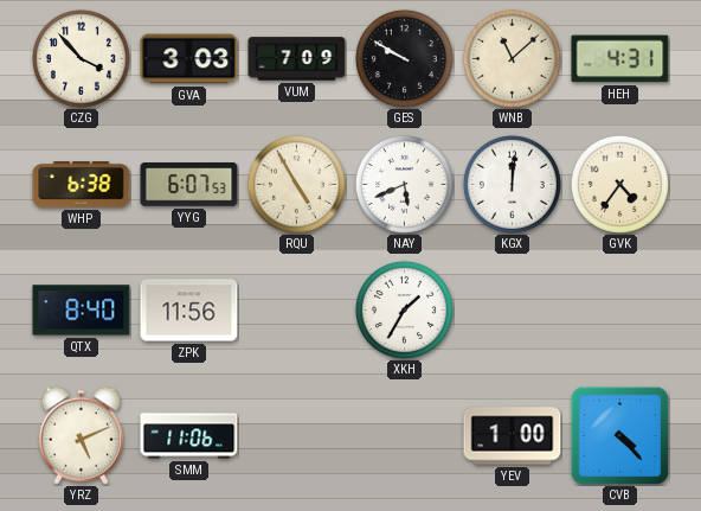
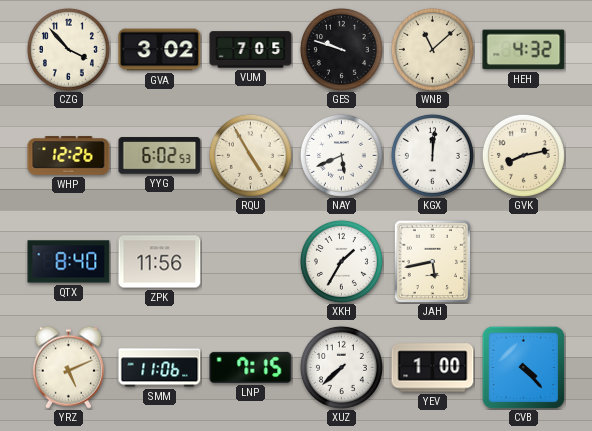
GVA: 3:03 -> 3:02
VUM: 7:09 -> 7:05
GES: 9:50 -> 9:48
HEH: 4:31 -> 4:32
WHP: 6:38 -> 12:26
YYG: 6:07 -> 6:02
GVK: 4:36 -> 8:13
JAH: none -> 5:43
LNP: none -> 7:15
XUZ: none -> 7:38
